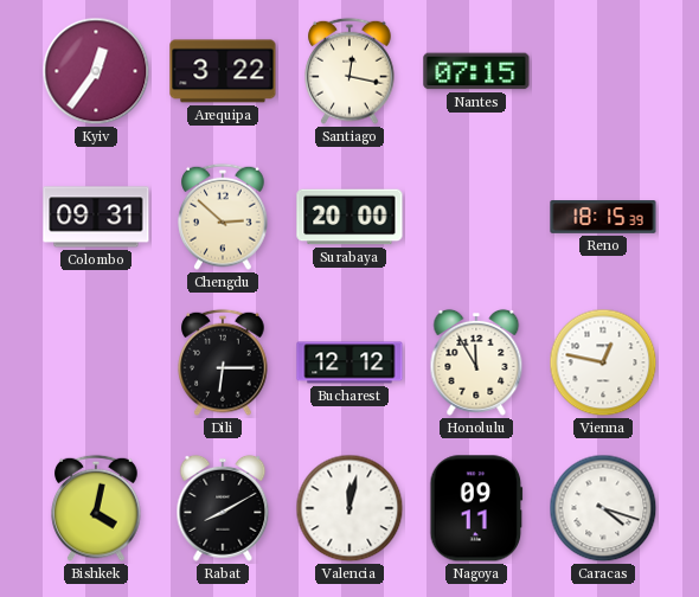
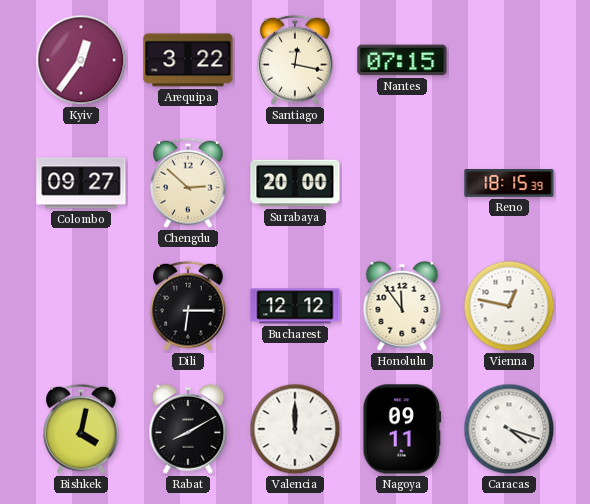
Colombo: 09:31 -> 09:27
Honolulu: 11:55 -> 11:54
Valencia: 12:02 -> 12:00
